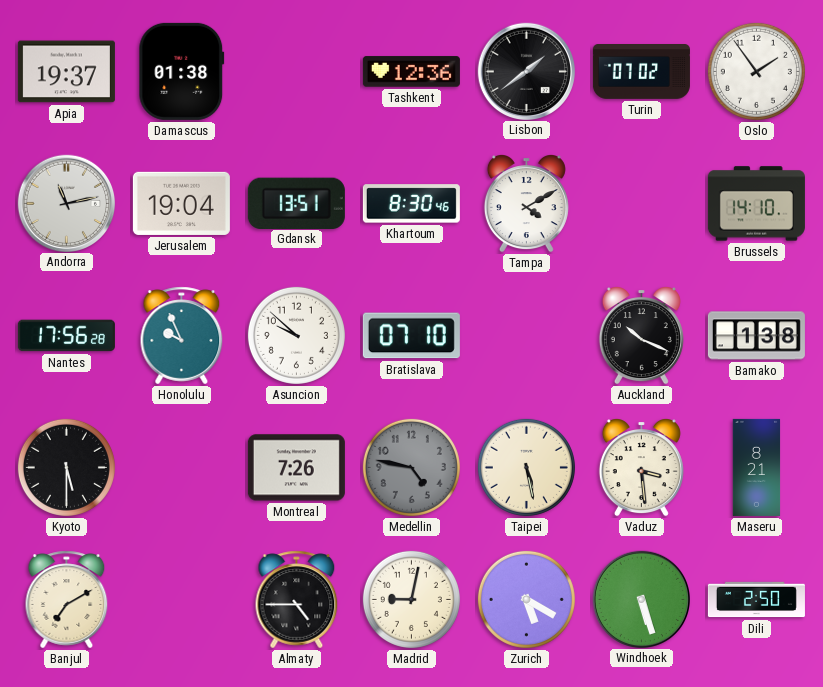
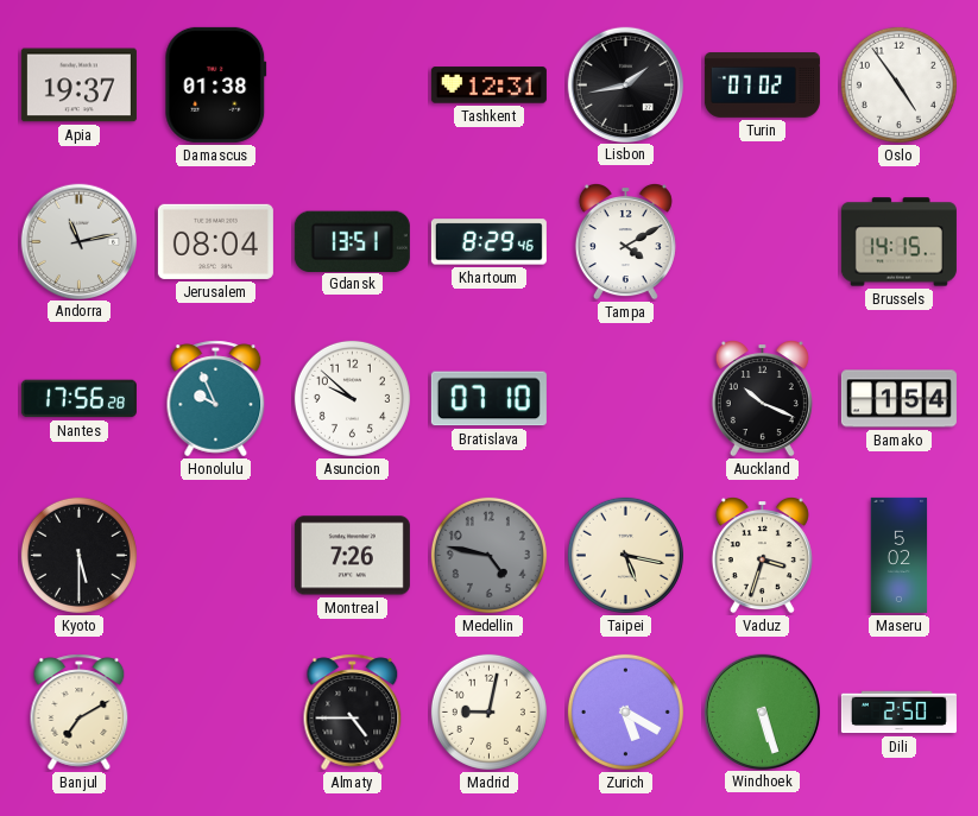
Tashkent: 12:36 -> 12:31
Lisbon: 1:39 -> 1:43
Oslo: 1:54 -> 4:54
Jerusalem: 19:04 -> 08:04
Khartoum: 8:30 -> 8:29
Brussels: 14:10 -> 14:15
Bamako: 1:38 -> 1:54
Taipei: 5:28 -> 5:17
Vaduz: 3:29 -> 3:33
Maseru: 8:21 -> 5:02
